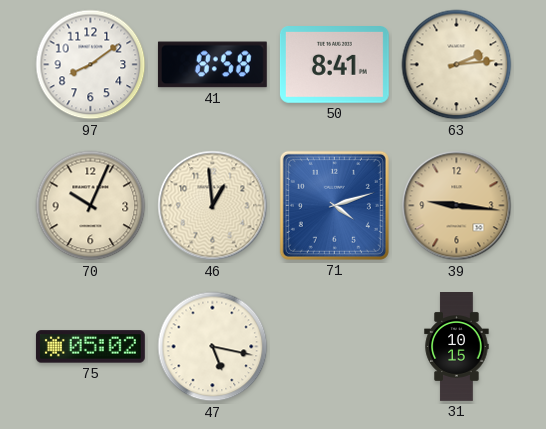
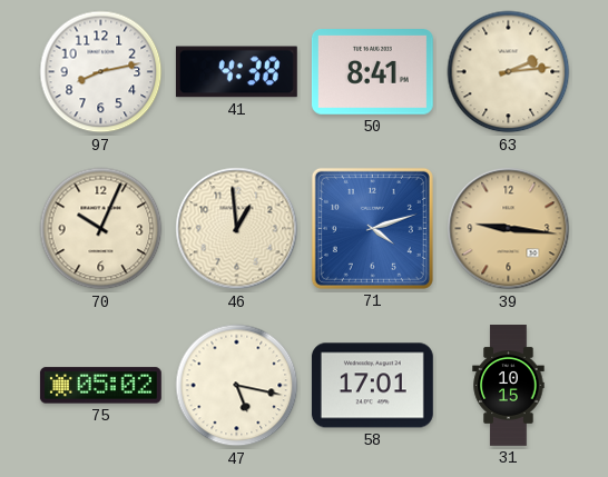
97: 8:09 -> 8:13
41: 8:58 -> 4:38
58: none -> 17:01
